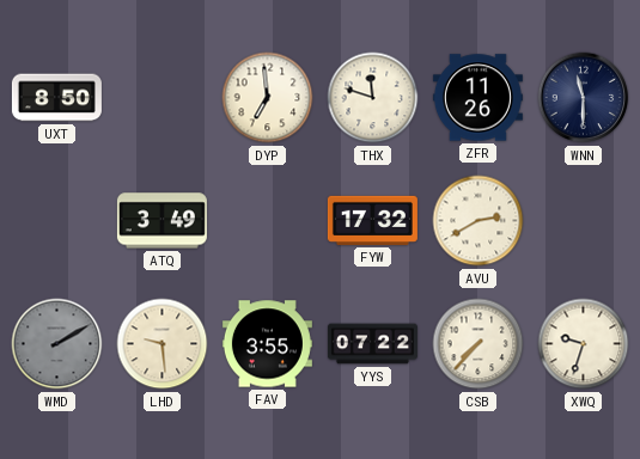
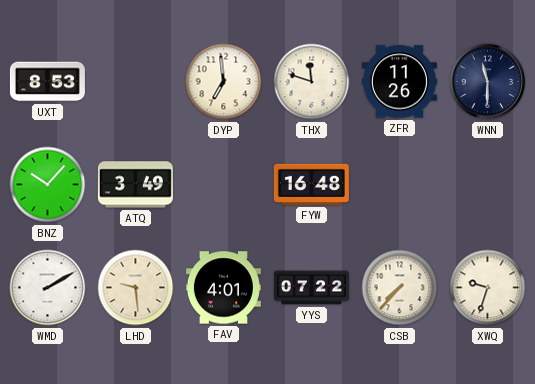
UXT: 8:50 -> 8:53
BNZ: none -> 10:07
FYW: 17:32 -> 16:48
AVU: 2:40 -> none
WMD dial: grey -> white
FAV: 3:55 -> 4:01
